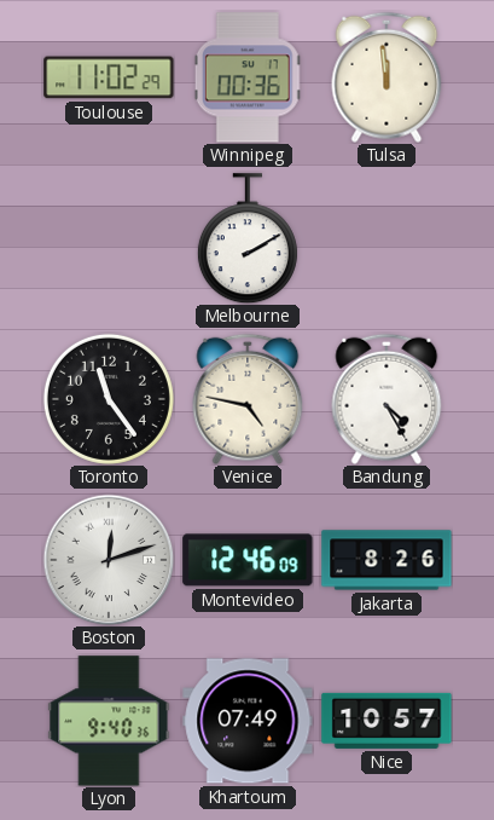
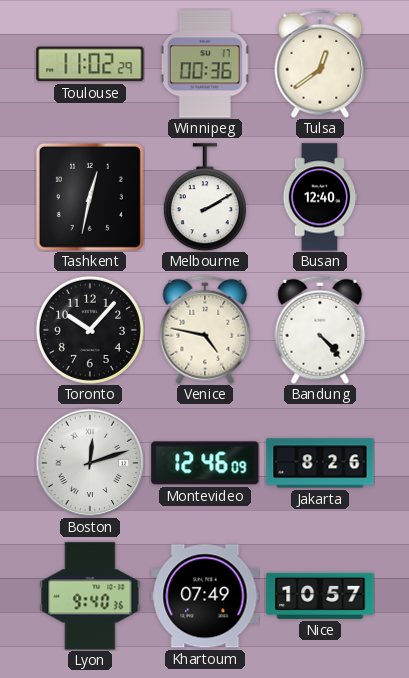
Tulsa: 11:59 -> 12:39
Tashkent: none -> 12:32
Busan: none -> 12:40
Toronto: 11:24 -> 10:07
Bandung: 4:25 -> 4:23
